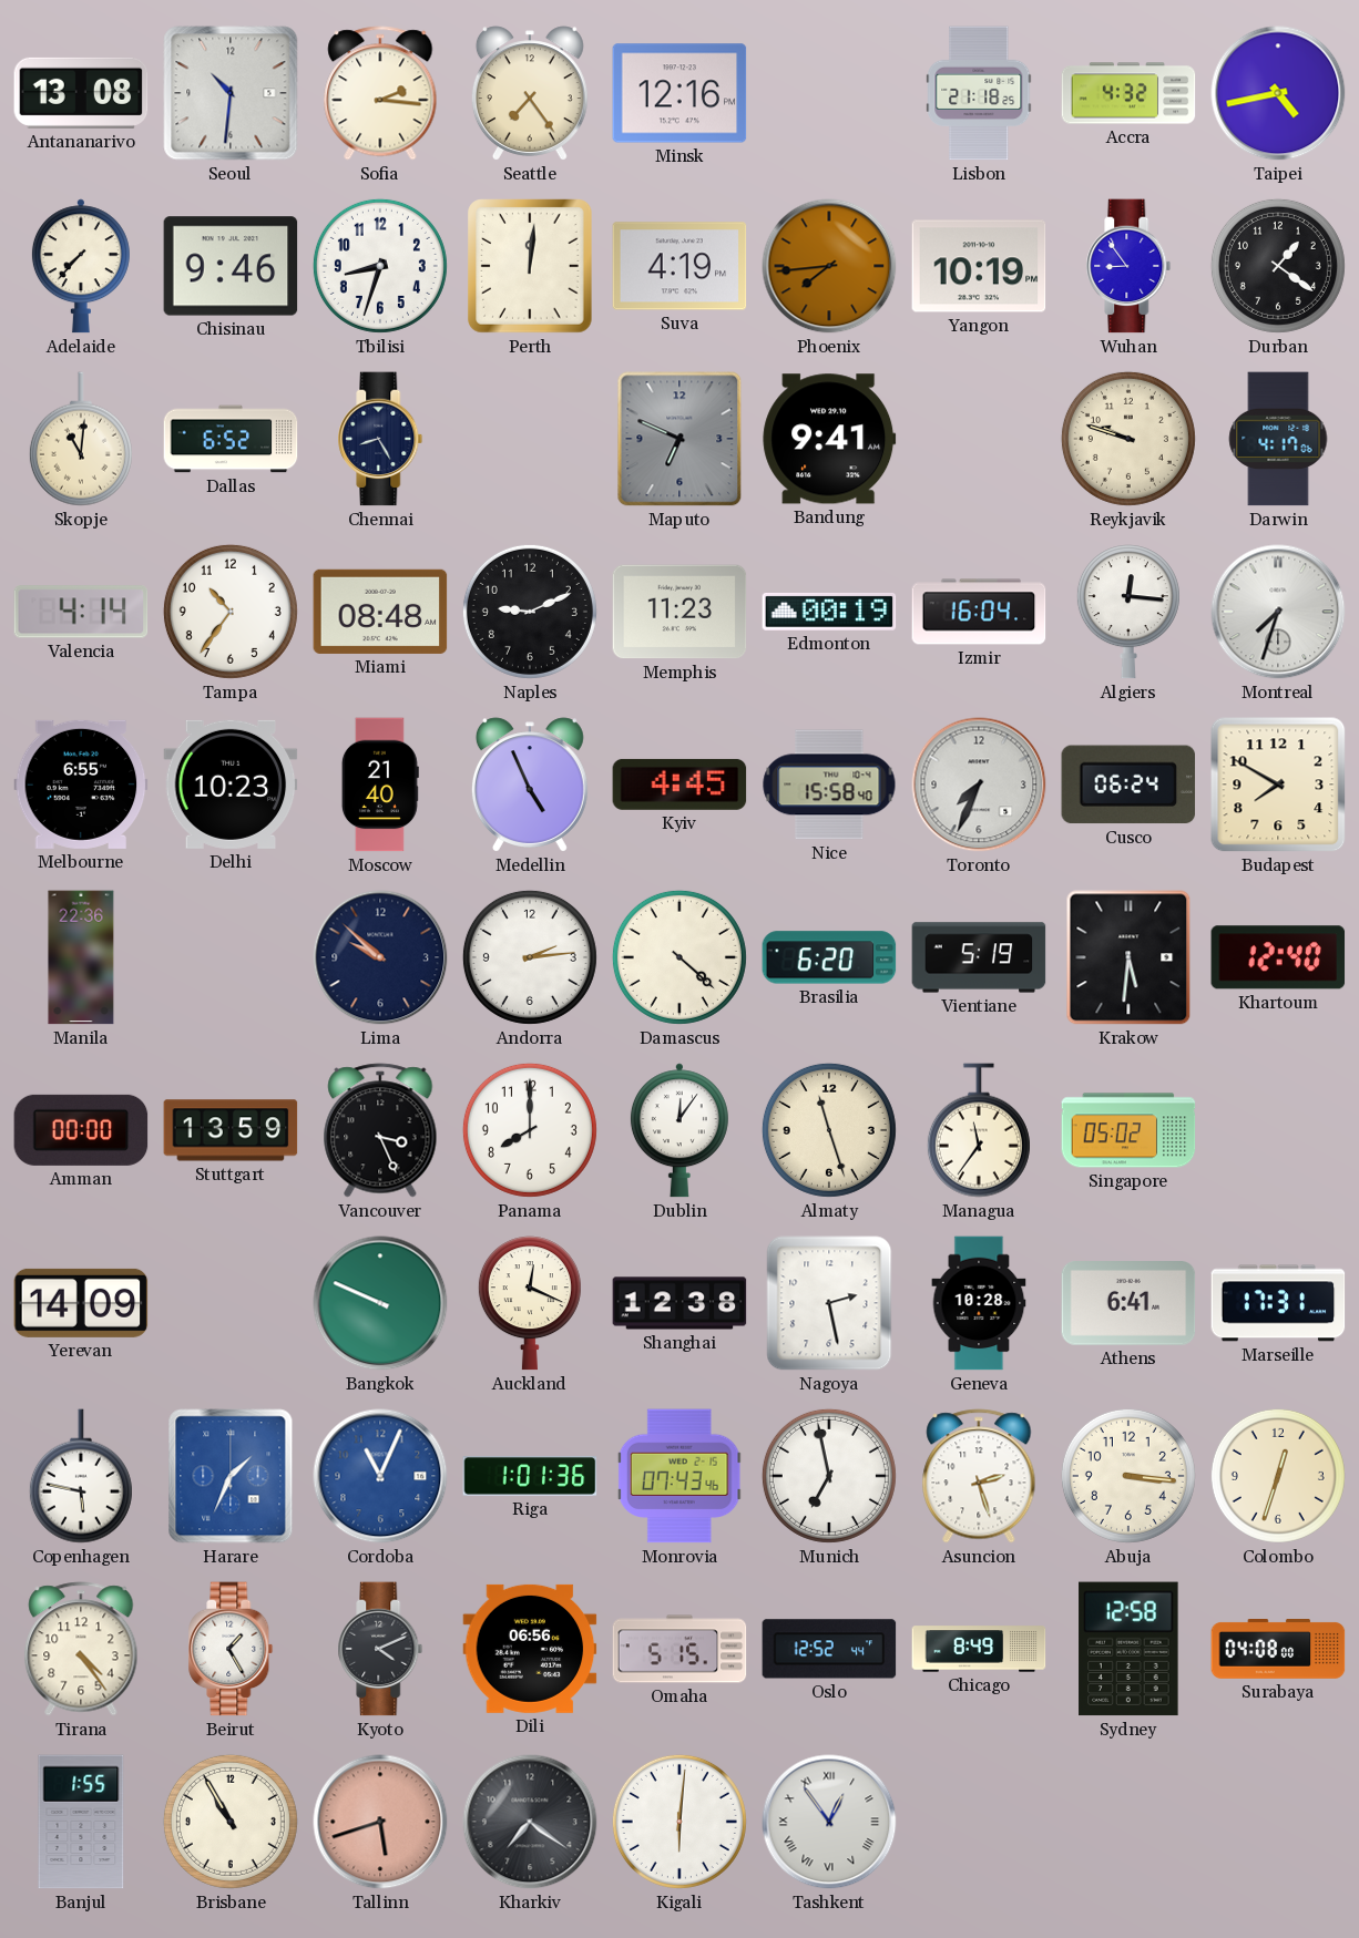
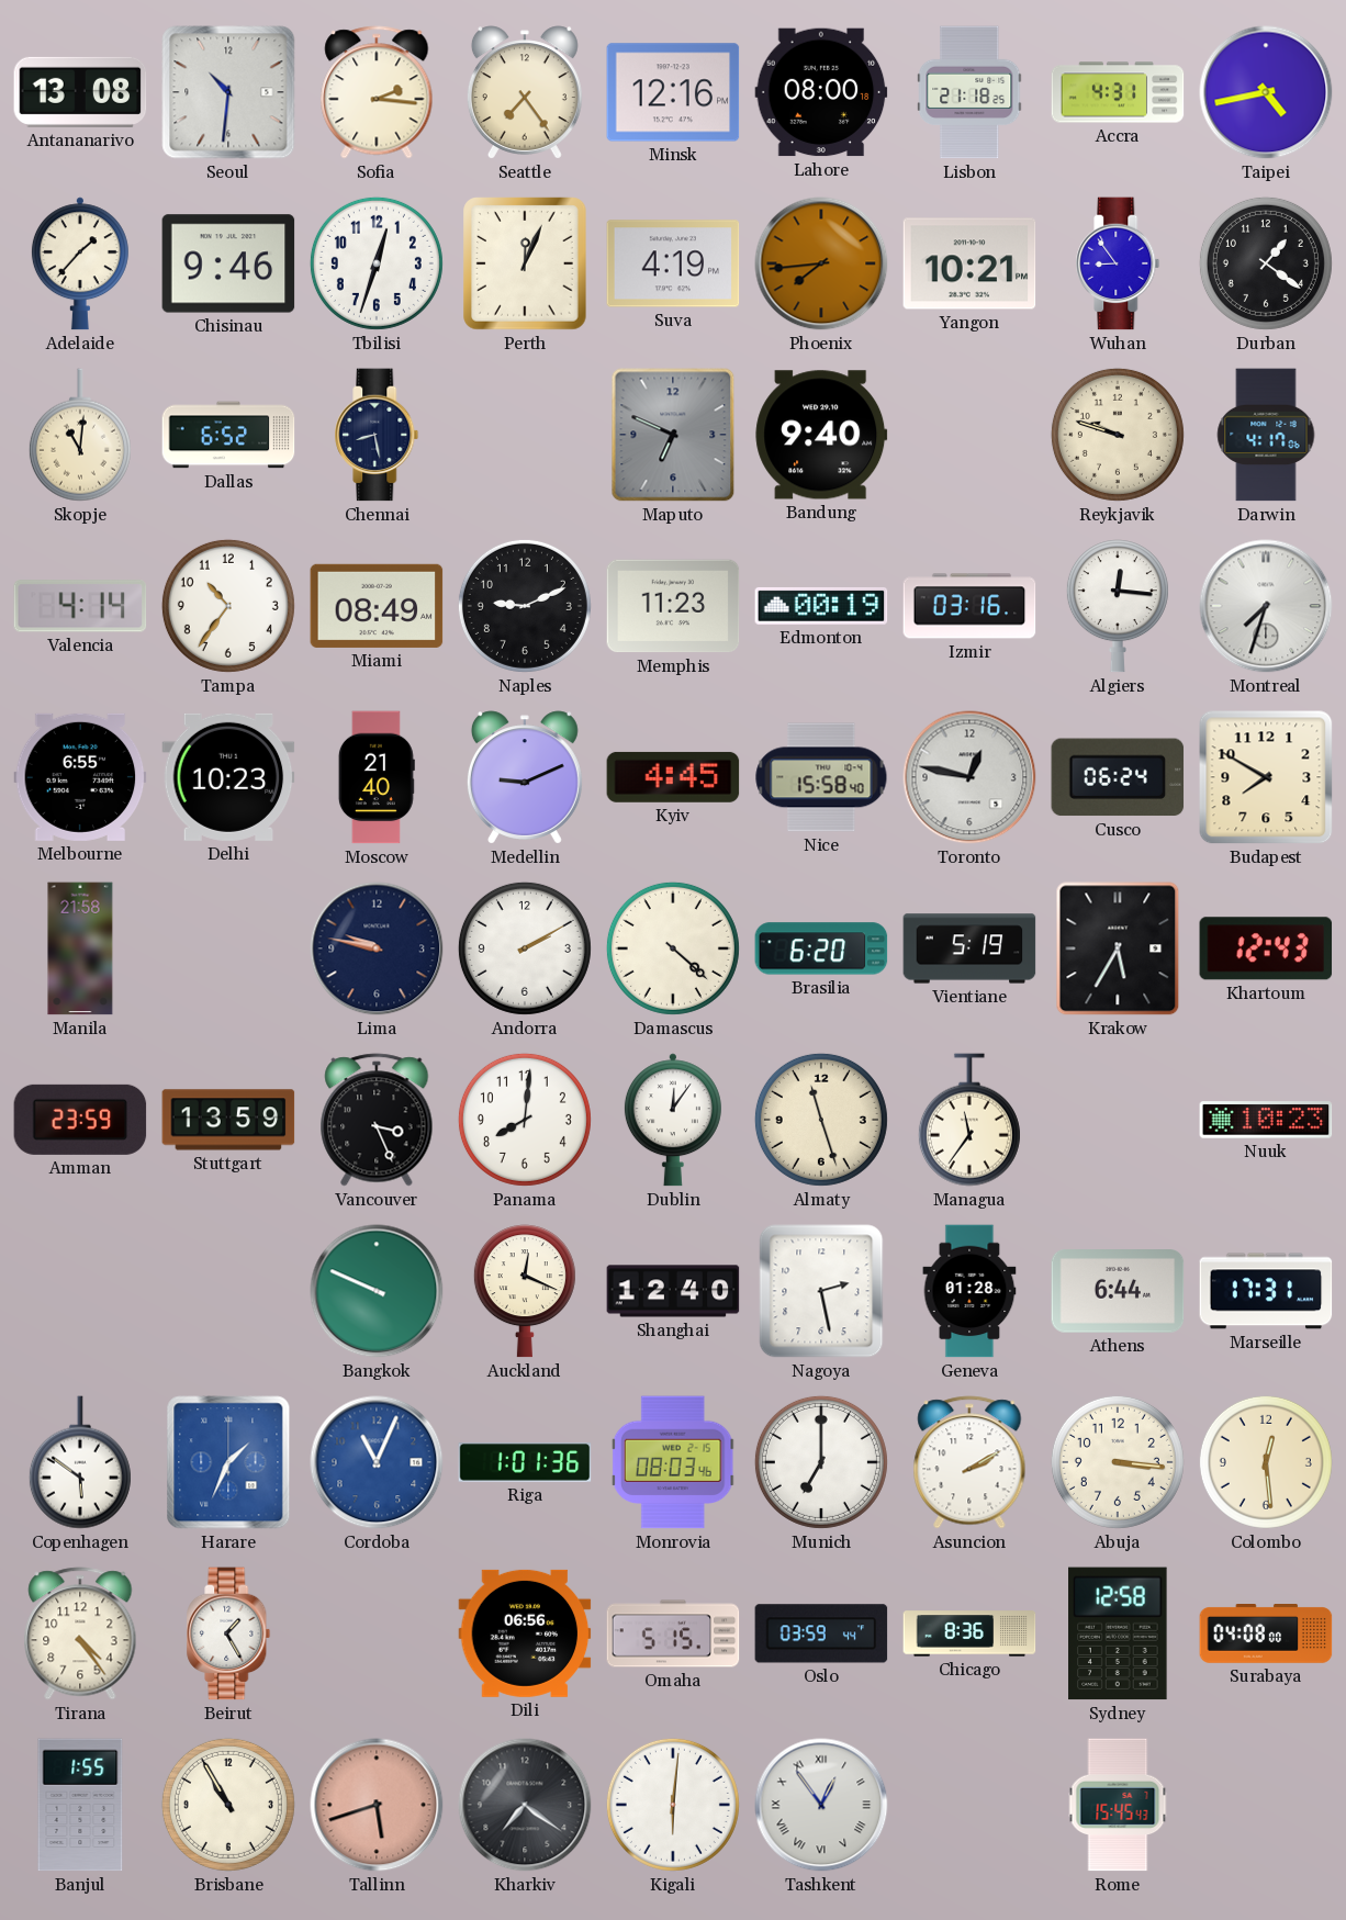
Lahore: none -> 08:00
Accra: 4:32 -> 4:31
Adelaide: 7:37 -> 1:37
Tbilisi: 8:33 -> 12:33
Perth: 12:01 -> 12:04
Yangon: 10:19 -> 10:21
Chennai: 8:25 -> 8:28
Bandung: 9:41 -> 9:40
Miami: 08:48 -> 08:49
Izmir: 16:04 -> 03:16
Medellin: 4:56 -> 9:11
Toronto: 7:34 -> 12:47
Manila: 22:36 -> 21:58
Lima: 9:52 -> 9:47
Andorra: 2:14 -> 2:10
Krakow: 5:31 -> 5:35
Khartoum: 12:40 -> 12:43
Amman: 00:00 -> 23:59
Panama: 8:00 -> 8:01
Singapore: 05:02 -> none
Nuuk: none -> 10:23
Yerevan: 14:09 -> none
Shanghai: 12:38 -> 12:40
Geneva: 10:28 -> 01:28
Athens: 6:41 -> 6:44
Copenhagen: 5:47 -> 5:51
Monrovia: 07:43 -> 08:03
Munich: 6:58 -> 7:00
Asuncion: 2:27 -> 2:10
Colombo: 12:33 -> 12:29
Kyoto: 4:11 -> none
Oslo: 12:52 -> 03:59
Chicago: 8:49 -> 8:36
Rome: none -> 15:45
